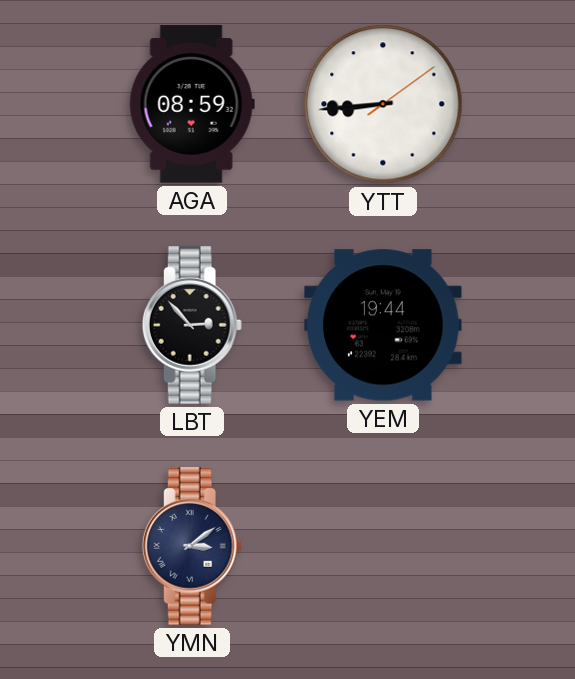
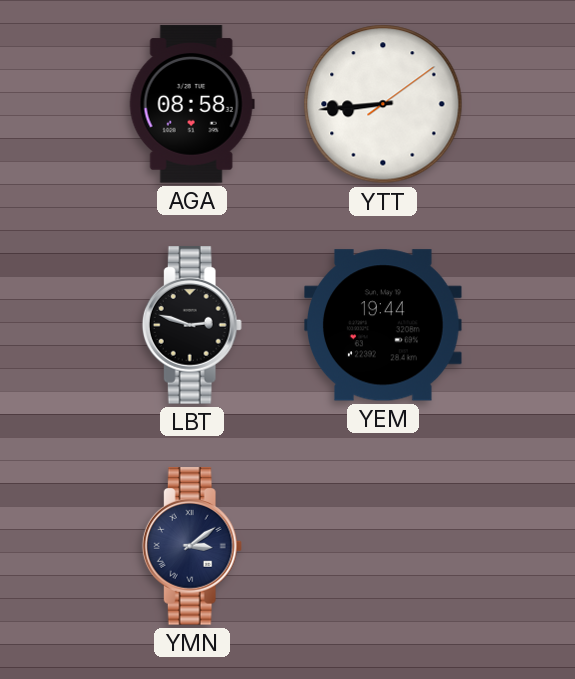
AGA: 08:59 -> 08:58
LBT: 2:53 -> 2:48
